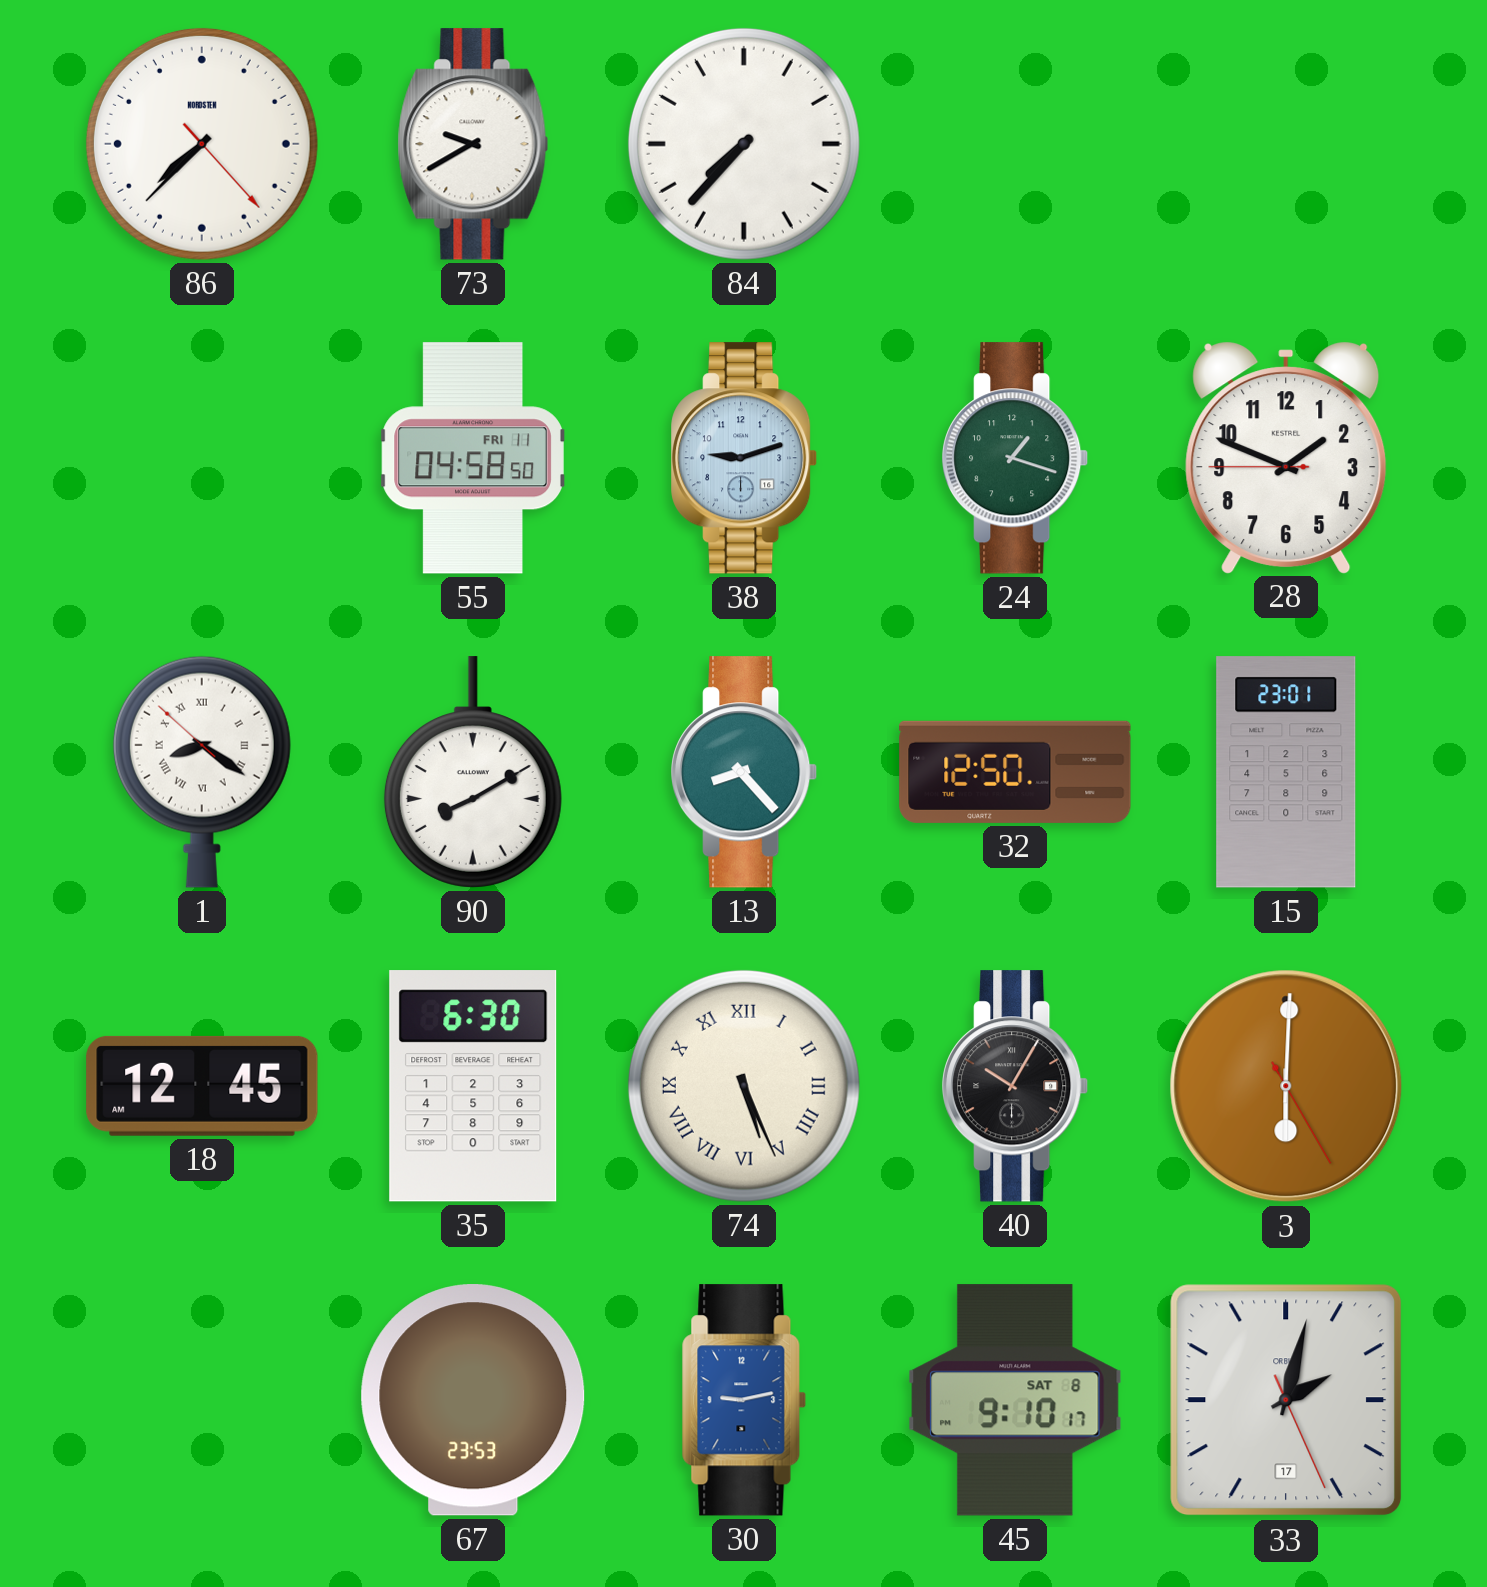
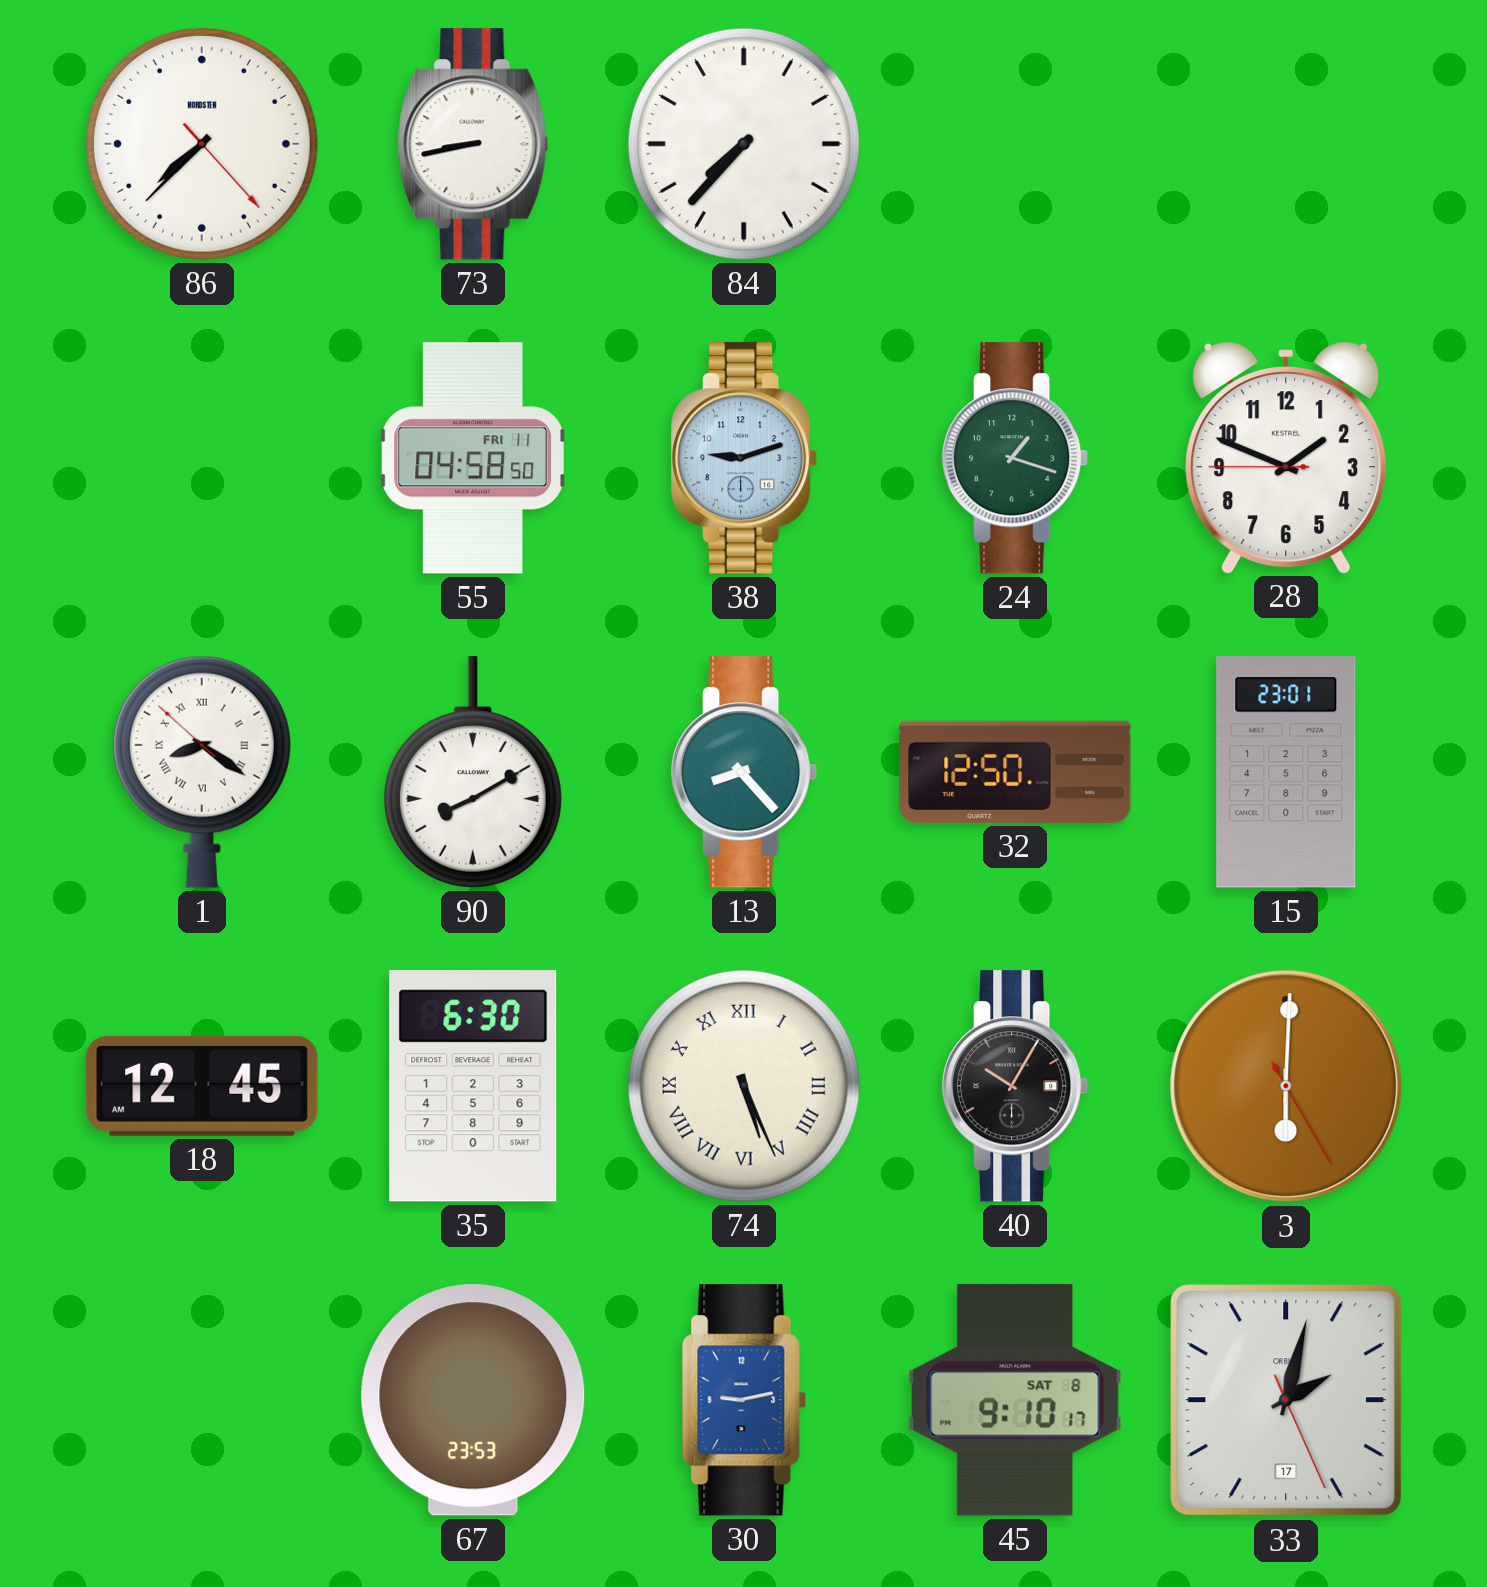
73: 9:40 -> 8:43
